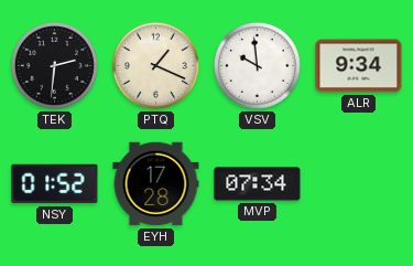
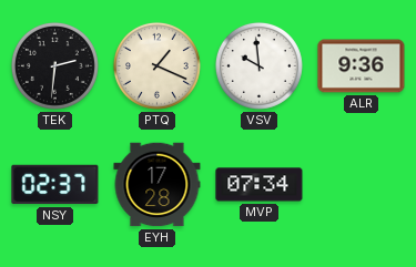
ALR: 9:34 -> 9:36
NSY: 01:52 -> 02:37
